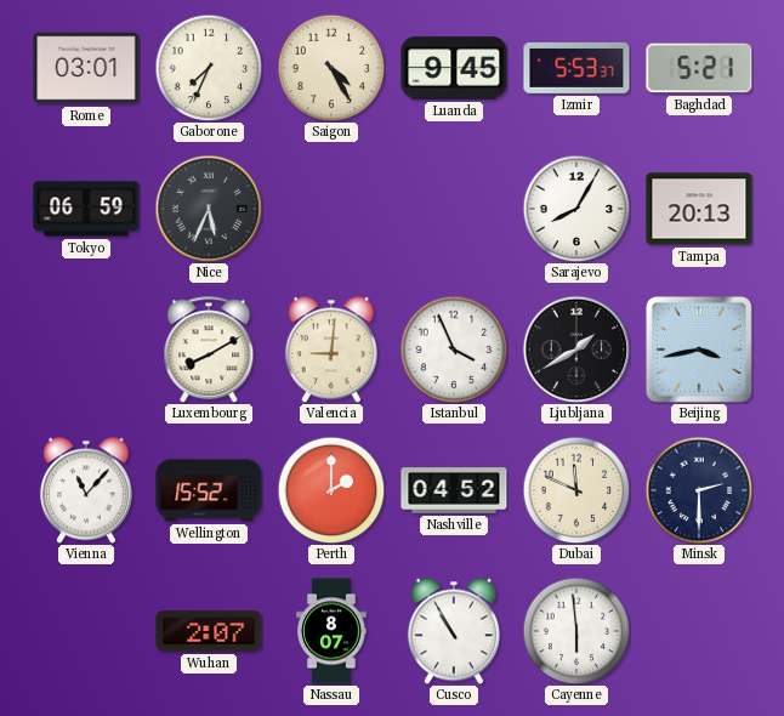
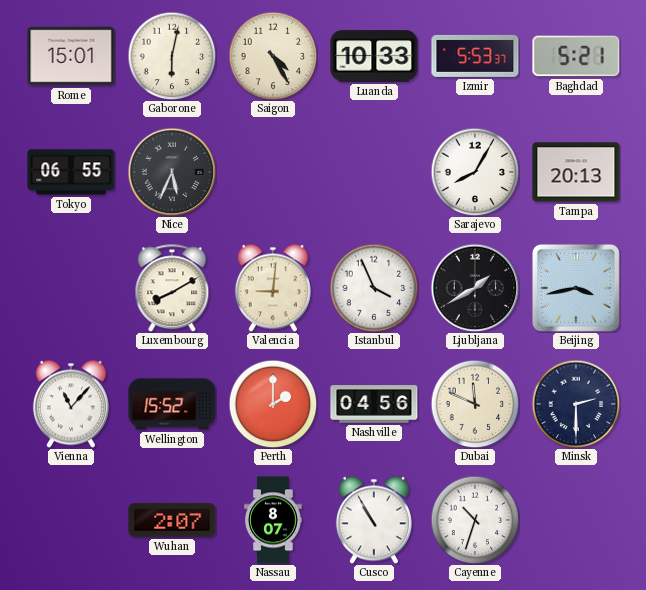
Rome: 03:01 -> 15:01
Gaborone: 7:34 -> 6:02
Luanda: 9:45 -> 10:33
Tokyo: 06:59 -> 06:55
Nashville: 04:52 -> 04:56
Cayenne: 5:59 -> 10:33
